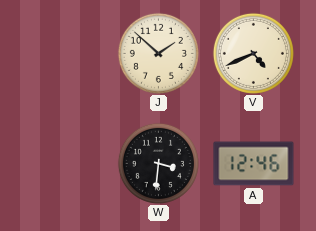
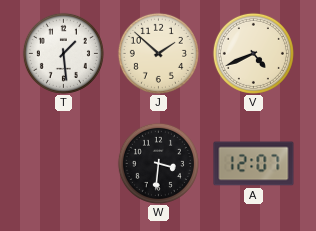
T: none -> 1:29
A: 12:46 -> 12:07
